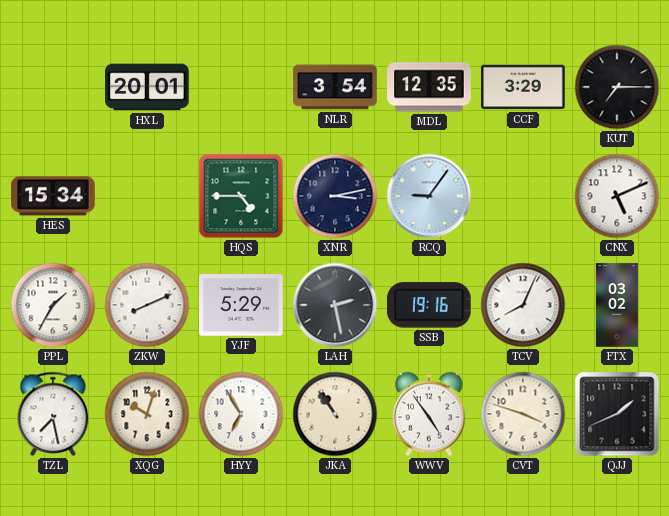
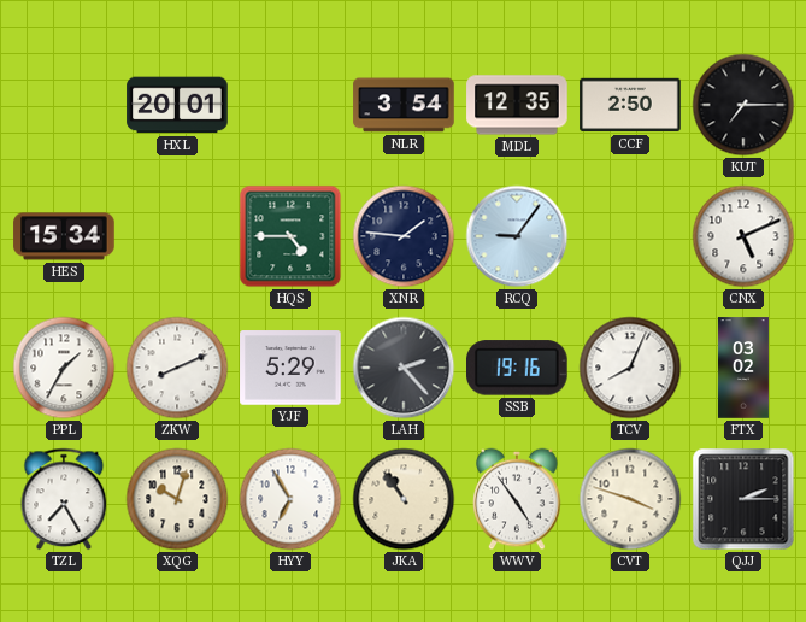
CCF: 3:29 -> 2:50
XNR: 3:13 -> 1:46
LAH: 2:28 -> 2:23
TZL: 7:28 -> 7:25
QJJ: 1:41 -> 2:15
